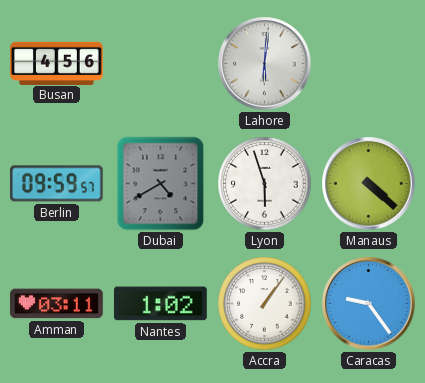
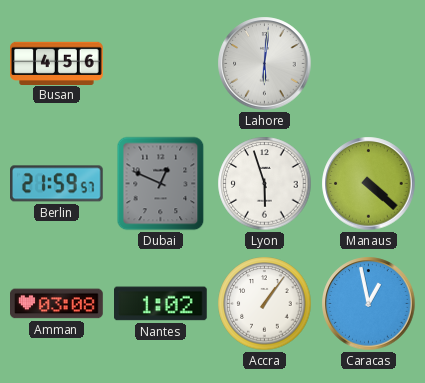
Berlin: 09:59 -> 21:59
Dubai: 4:40 -> 12:49
Amman: 03:11 -> 03:08
Caracas: 9:24 -> 12:58
